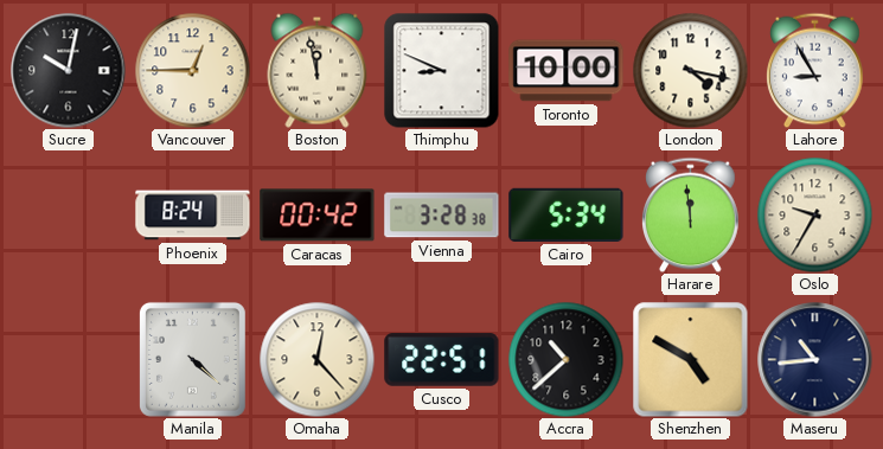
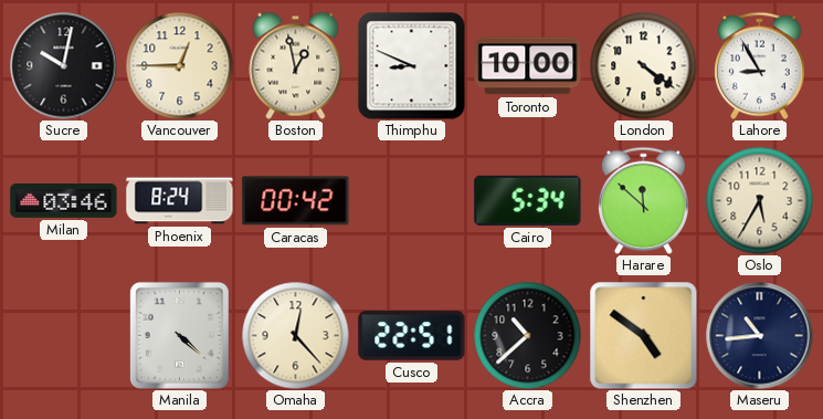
Boston: 11:58 -> 12:58
London: 4:17 -> 4:21
Milan: none -> 03:46
Vienna: 3:28 -> none
Harare: 11:59 -> 11:52
Oslo: 9:35 -> 5:35
Shenzhen: 4:50 -> 4:51
